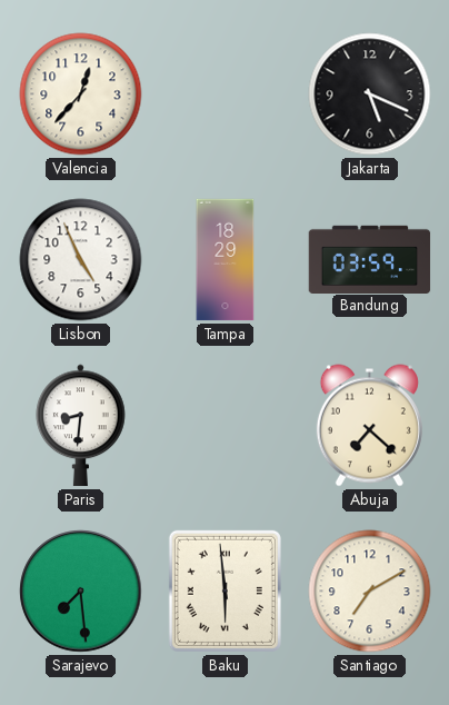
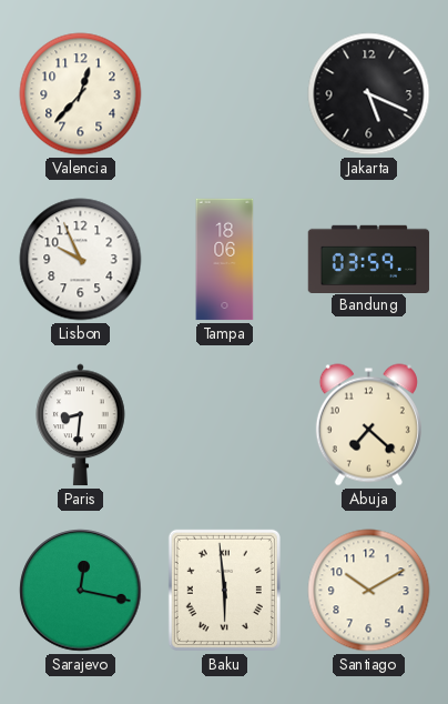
Lisbon: 4:56 -> 9:56
Tampa: 18:29 -> 18:06
Sarajevo: 7:29 -> 12:17
Santiago: 7:10 -> 10:10
